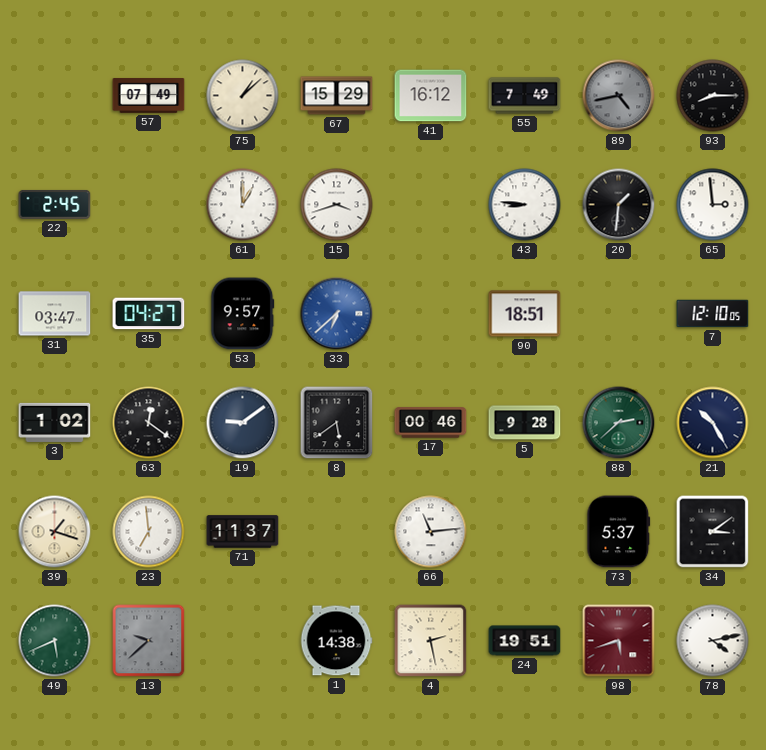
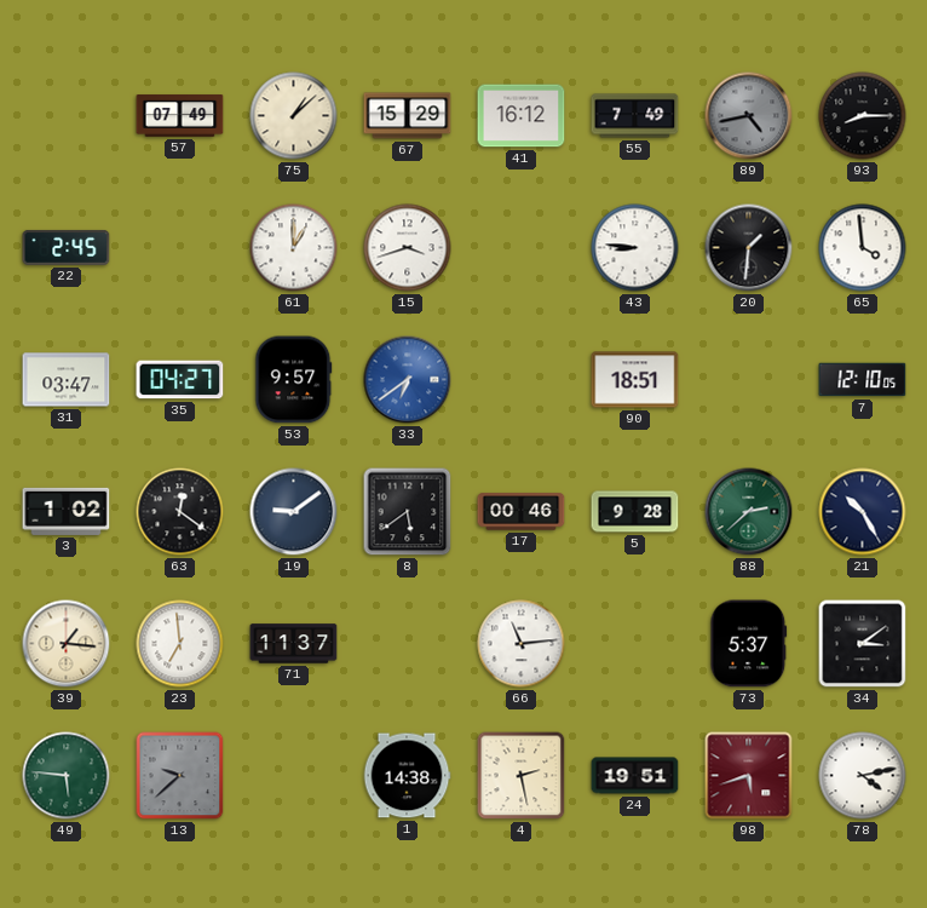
65: 2:59 -> 3:59
33: 6:38 -> 6:39
39: 1:18 -> 1:16
49: 5:41 -> 5:46
